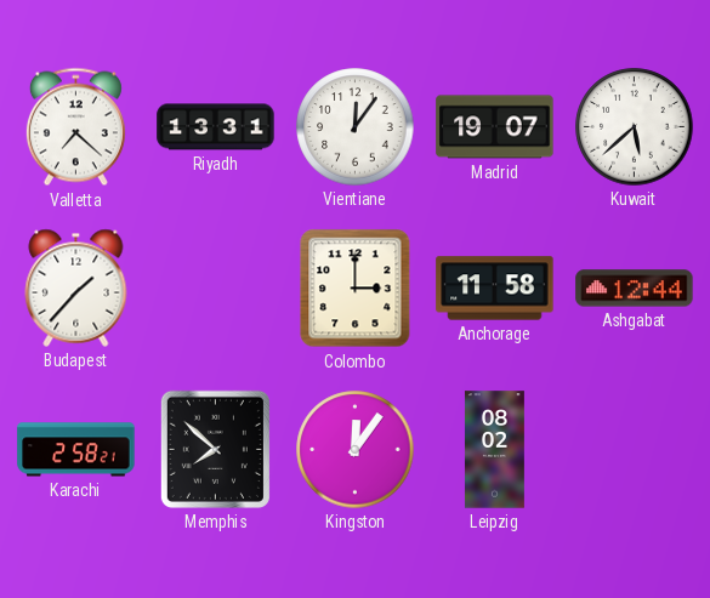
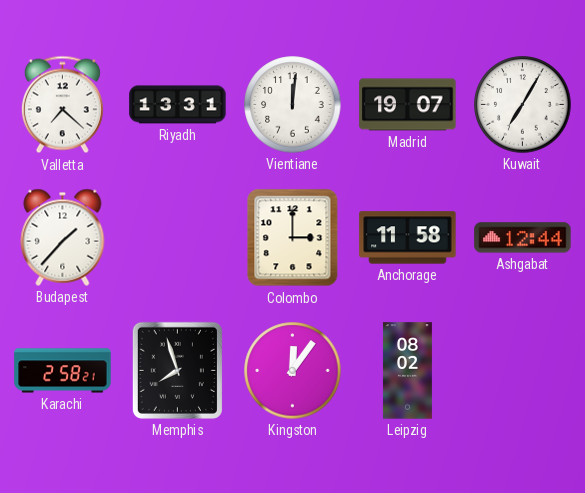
Vientiane: 12:06 -> 12:01
Kuwait: 5:38 -> 7:05
Memphis: 7:52 -> 7:57
